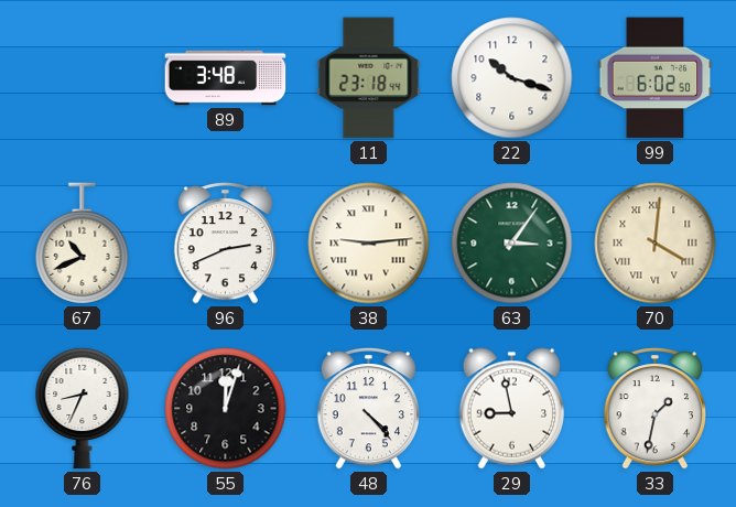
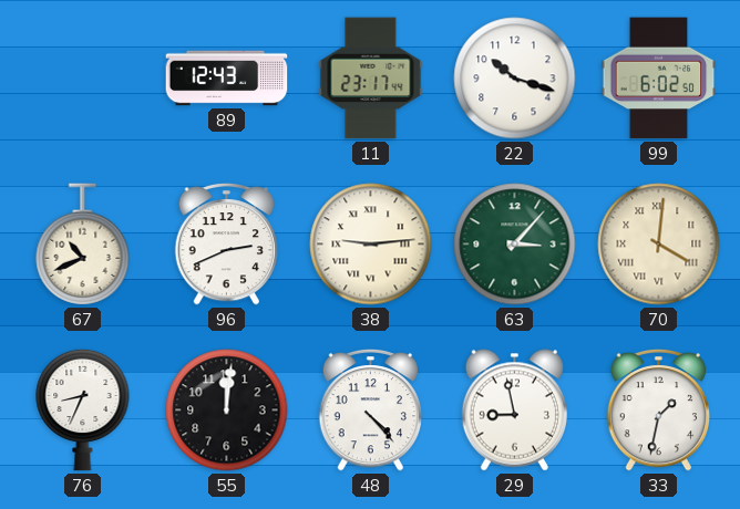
89: 3:48 -> 12:43
11: 23:18 -> 23:17
63: 3:06 -> 3:07
55: 12:03 -> 12:01
